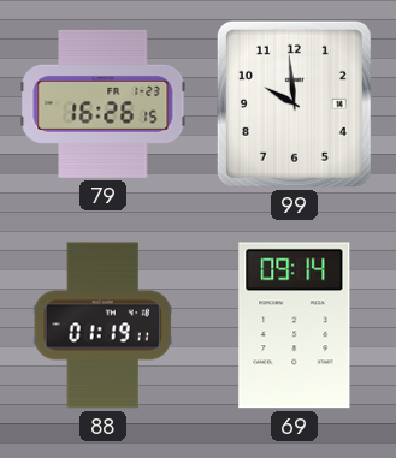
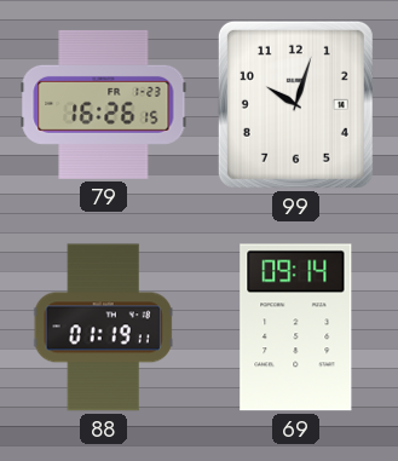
99: 9:59 -> 10:03
